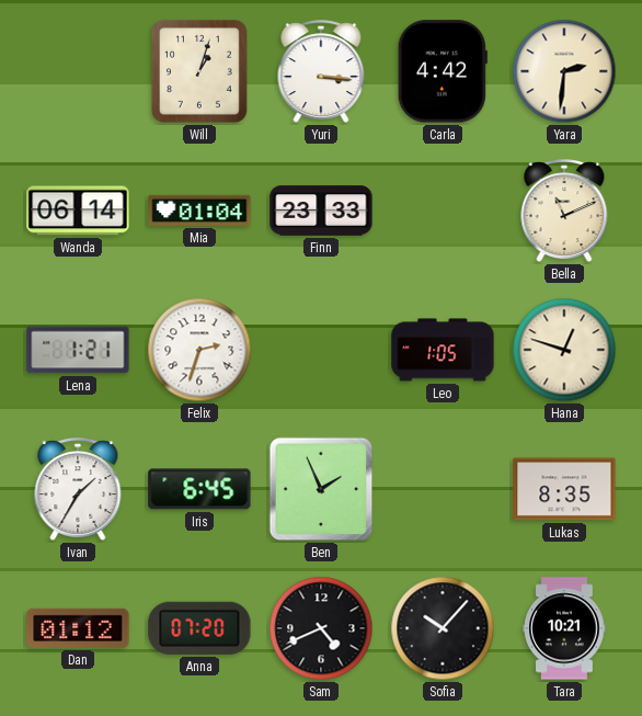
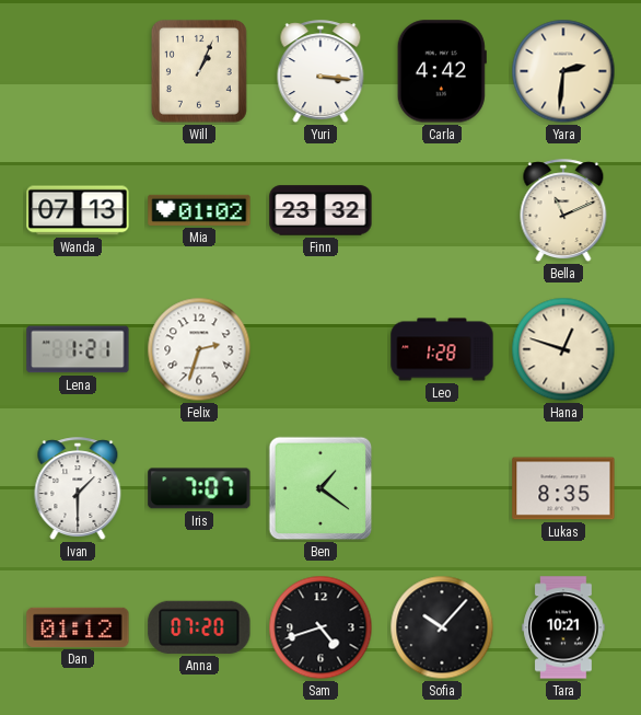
Will: 1:03 -> 1:04
Wanda: 06:14 -> 07:13
Mia: 01:04 -> 01:02
Finn: 23:33 -> 23:32
Leo: 1:05 -> 1:28
Ivan: 1:35 -> 1:30
Iris: 6:45 -> 7:07
Ben: 1:56 -> 1:21
Sam: 4:41 -> 4:42
